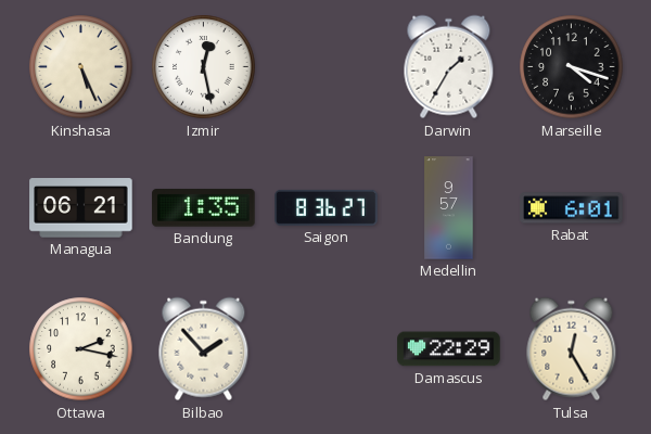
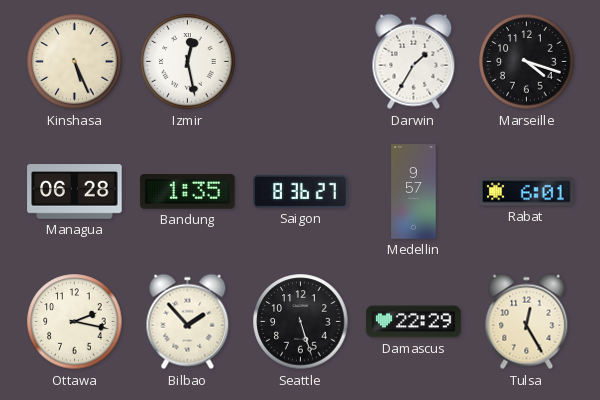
Managua: 06:21 -> 06:28
Seattle: none -> 5:27
